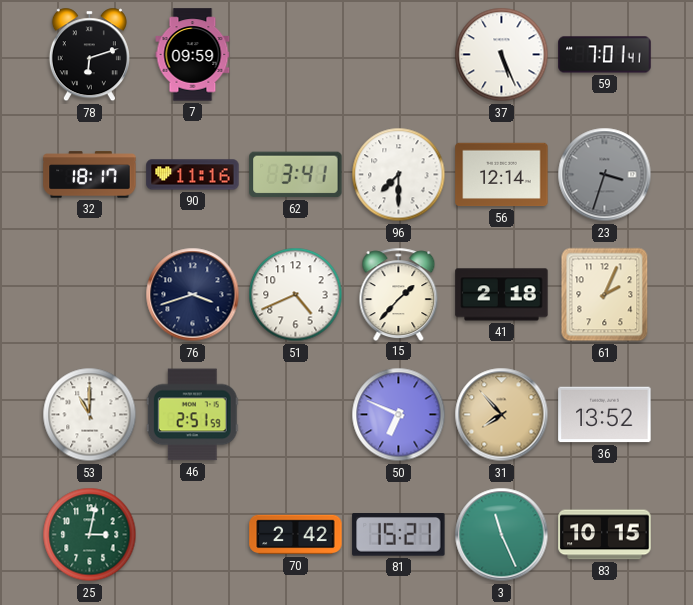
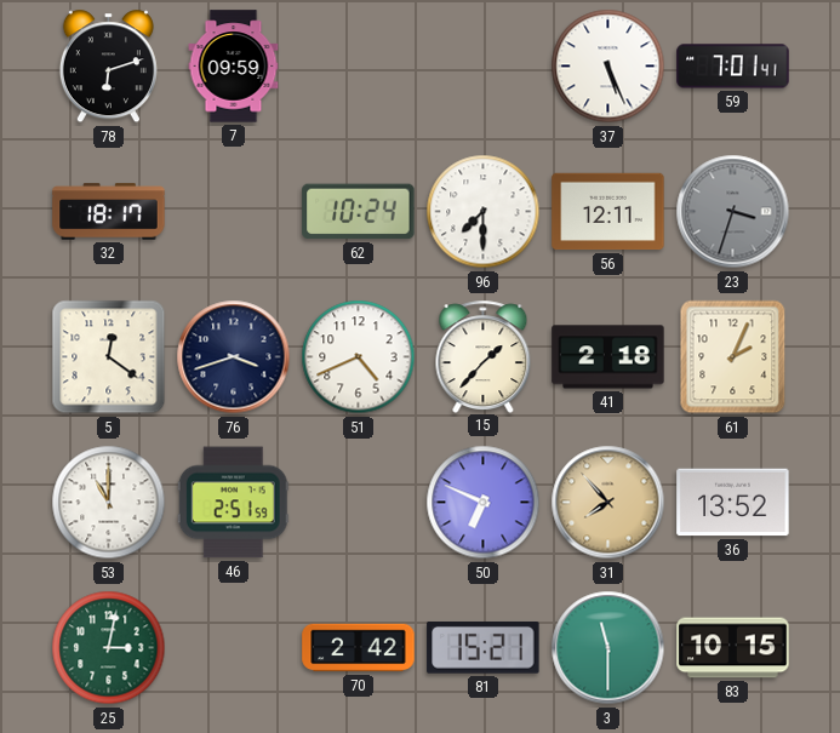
90: 11:16 -> none
62: 3:41 -> 10:24
56: 12:14 -> 12:11
5: none -> 12:21
3: 11:26 -> 11:30
